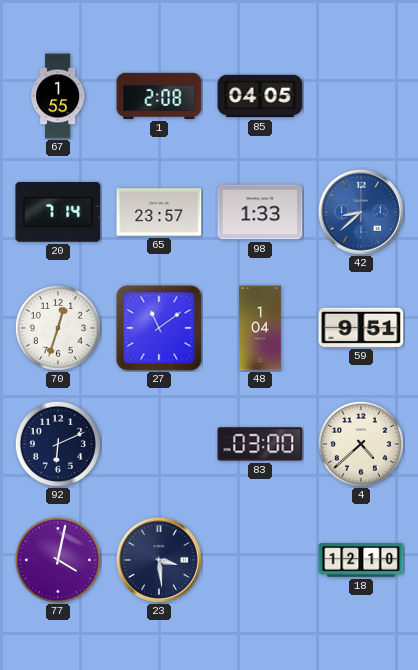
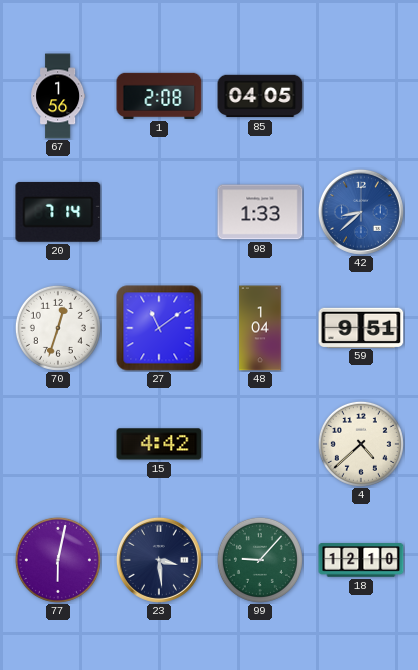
67: 1:55 -> 1:56
65: 23:57 -> none
92: 6:11 -> none
15: none -> 4:42
83: 03:00 -> none
77: 4:02 -> 6:02
99: none -> 9:07
